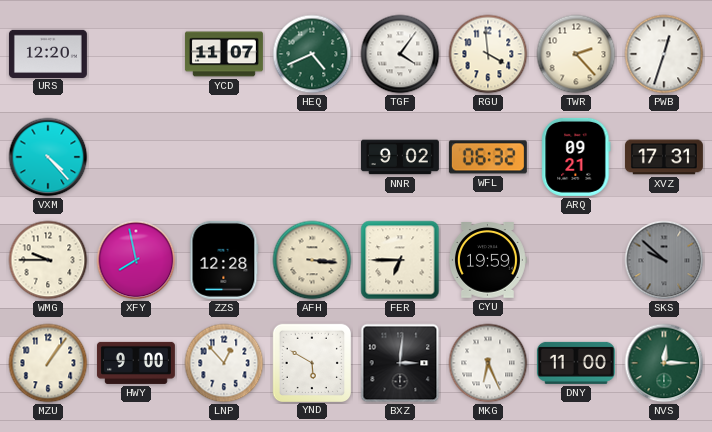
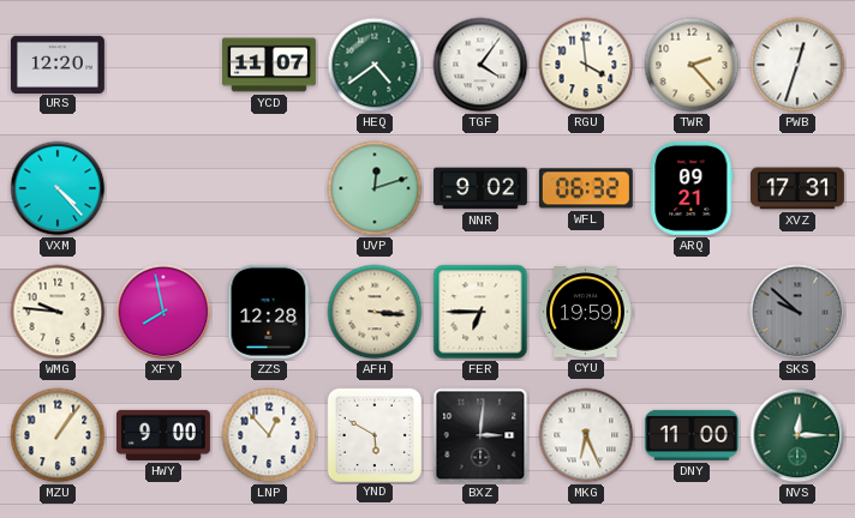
HEQ: 4:41 -> 4:39
UVP: none -> 12:12
WMG: 9:45 -> 9:46
